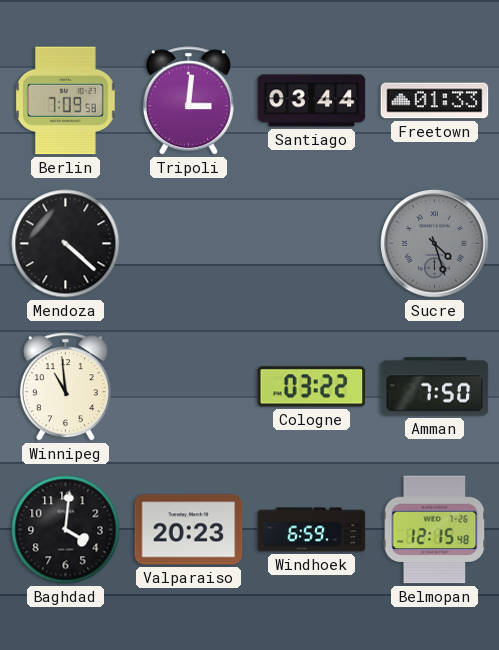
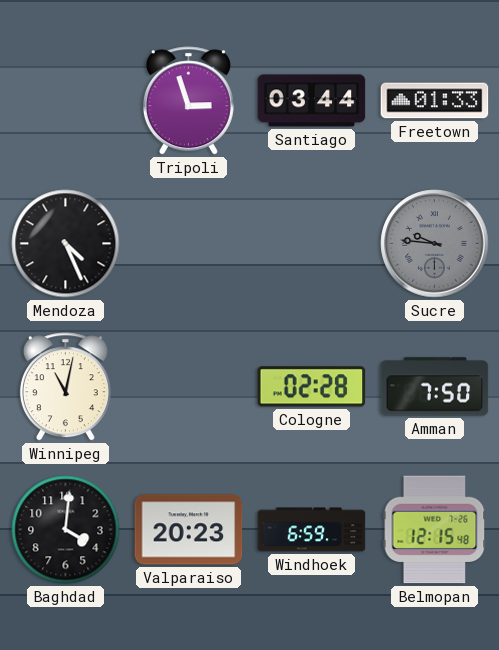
Berlin: 7:09 -> none
Tripoli: 3:01 -> 2:57
Mendoza: 4:22 -> 4:26
Sucre: 4:27 -> 9:46
Winnipeg: 10:59 -> 11:02
Cologne: 03:22 -> 02:28
